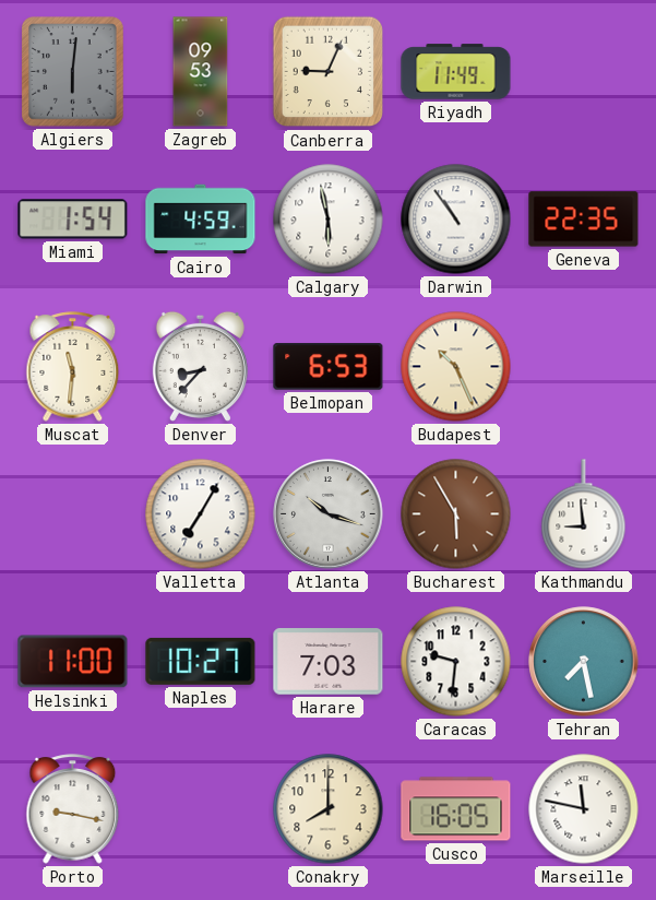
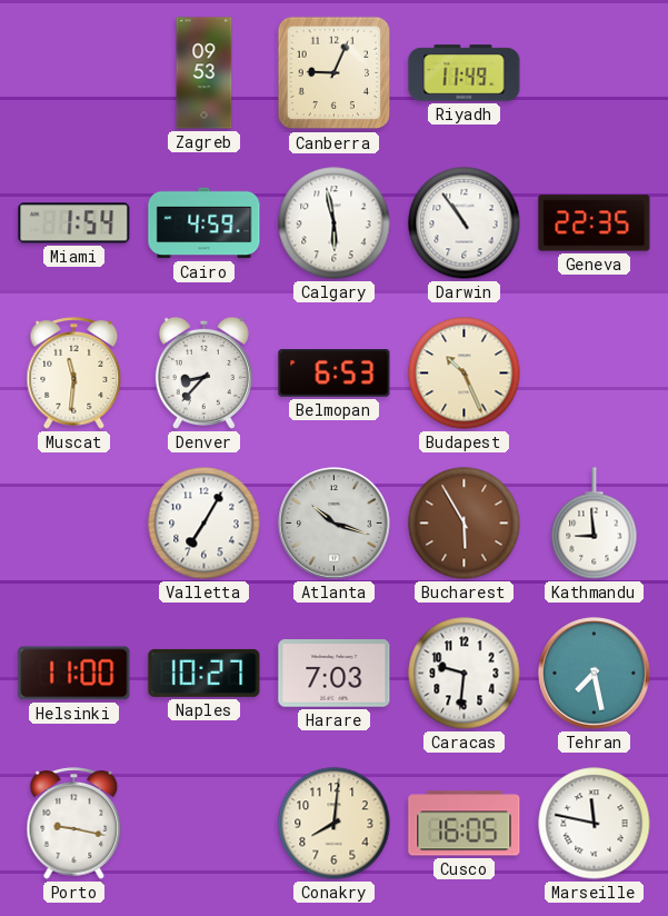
Algiers: 6:01 -> none
Conakry: 8:00 -> 8:01
